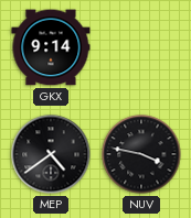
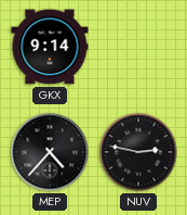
MEP: 4:39 -> 4:37
NUV: 3:47 -> 2:47
